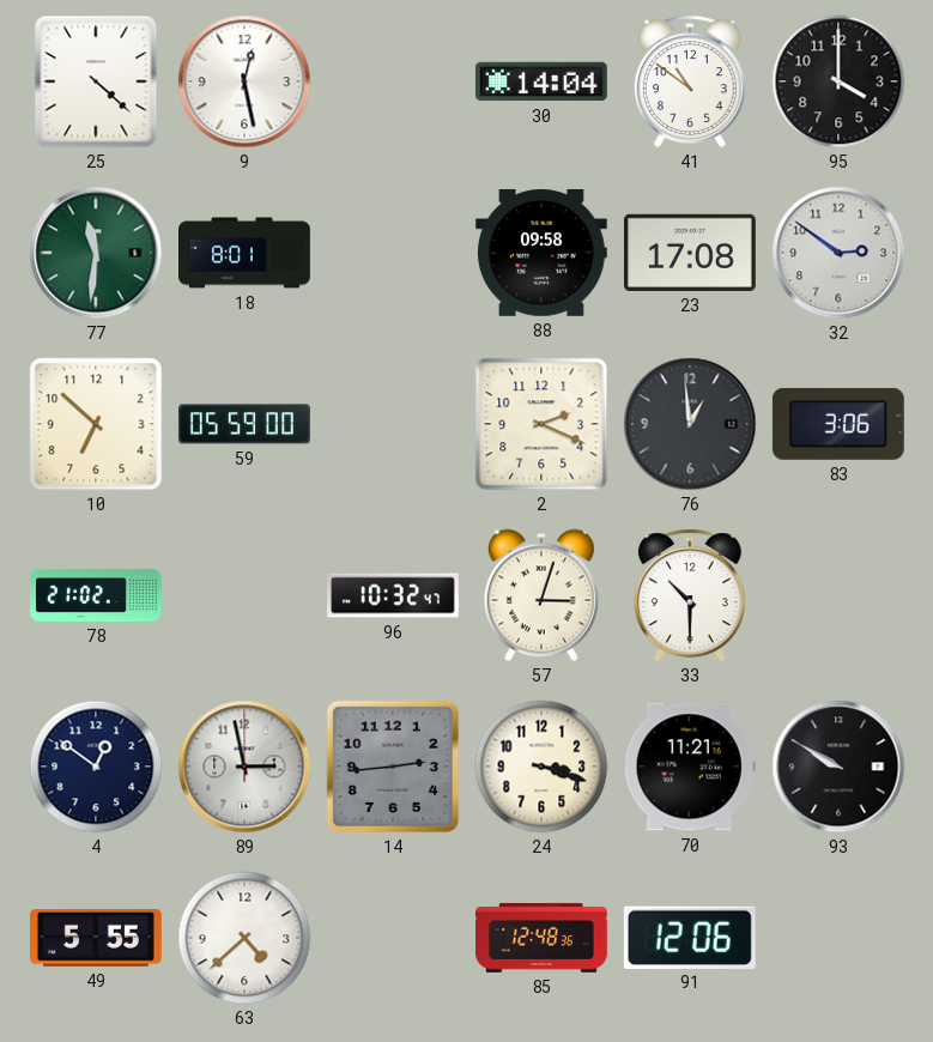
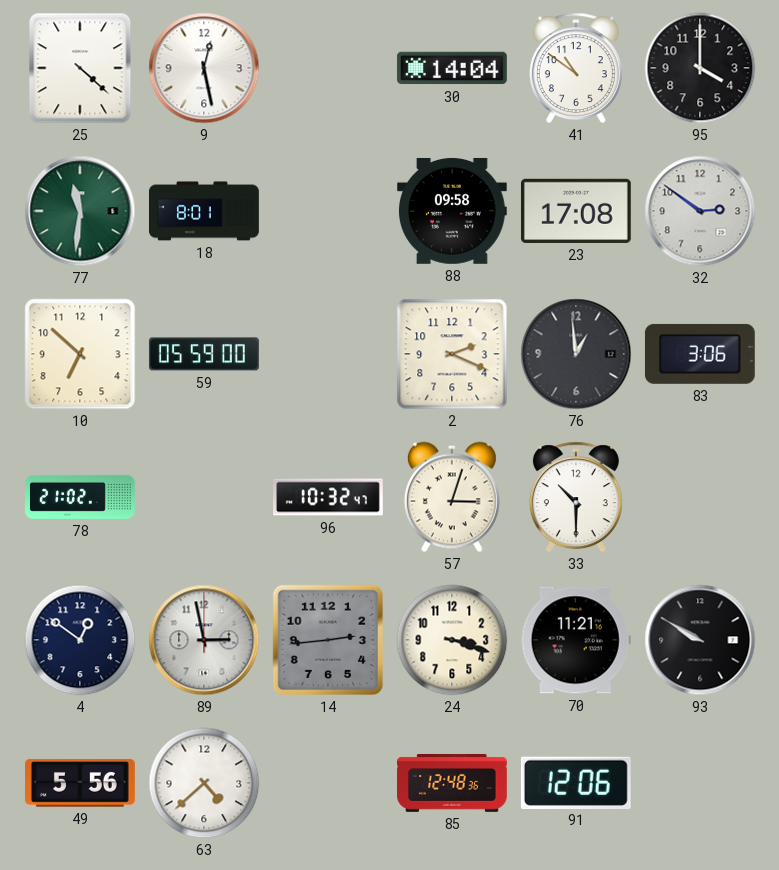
49: 5:55 -> 5:56
